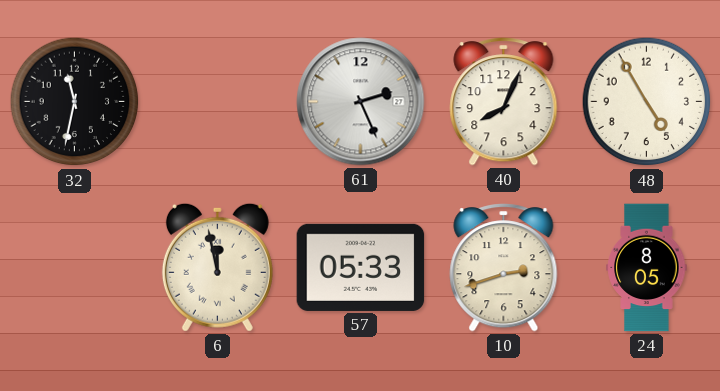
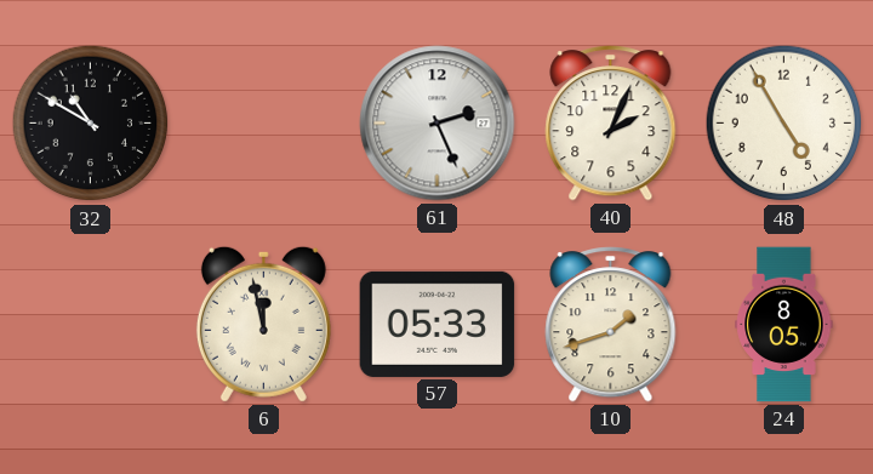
32: 11:32 -> 10:50
40: 8:04 -> 2:04
10: 2:42 -> 1:42
